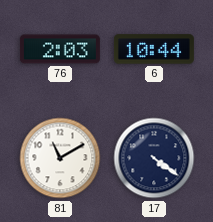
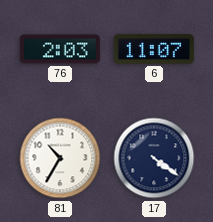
6: 10:44 -> 11:07
81: 11:10 -> 10:35
